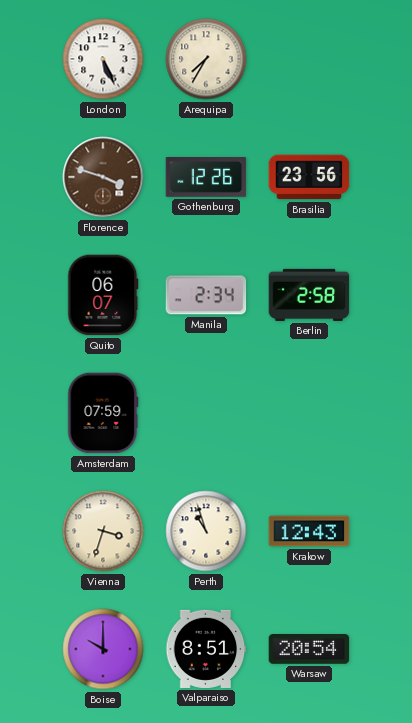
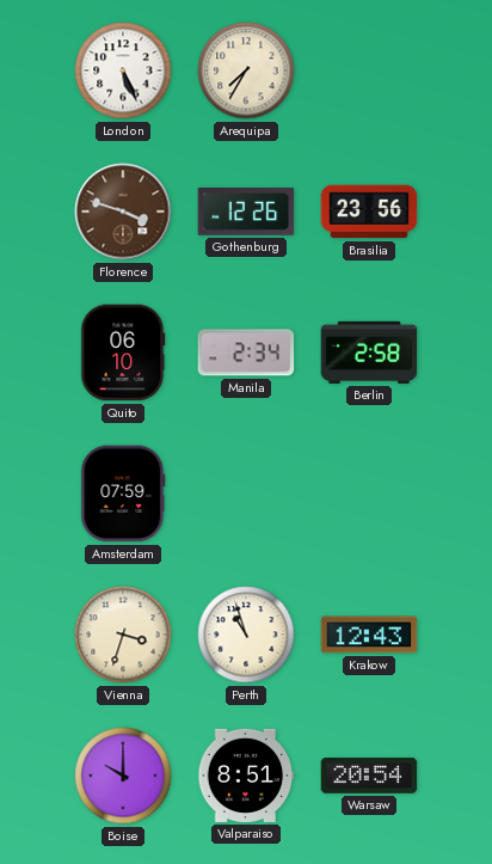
Quito: 06:07 -> 06:10
